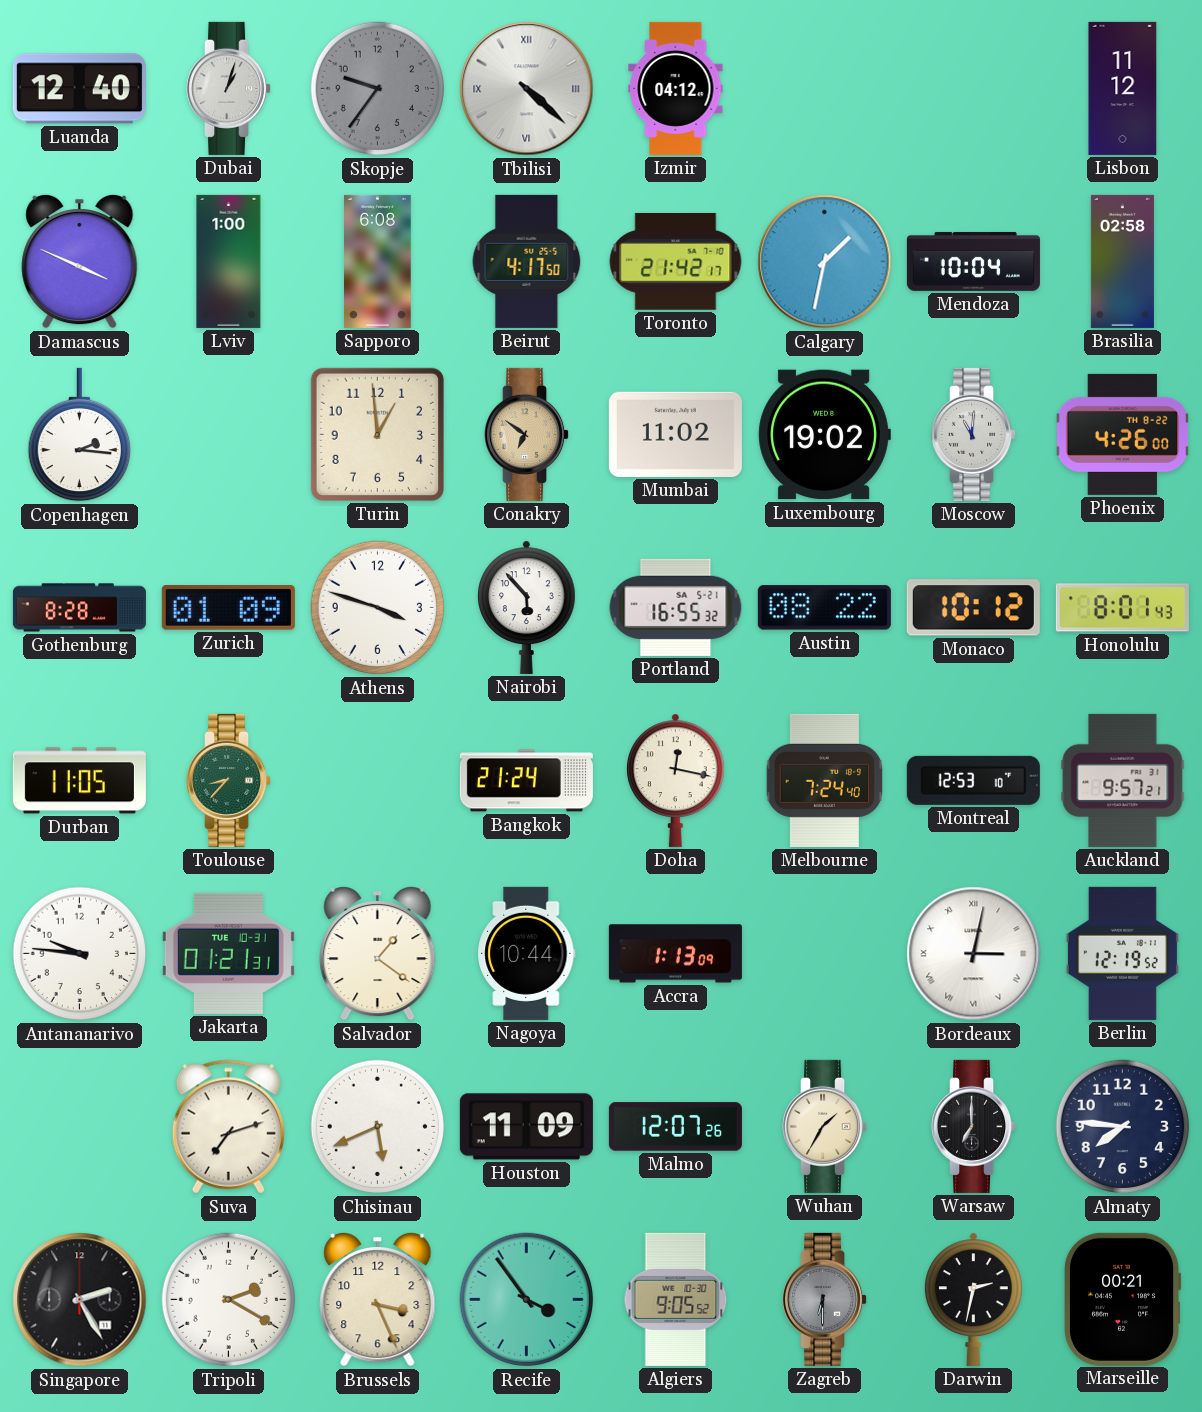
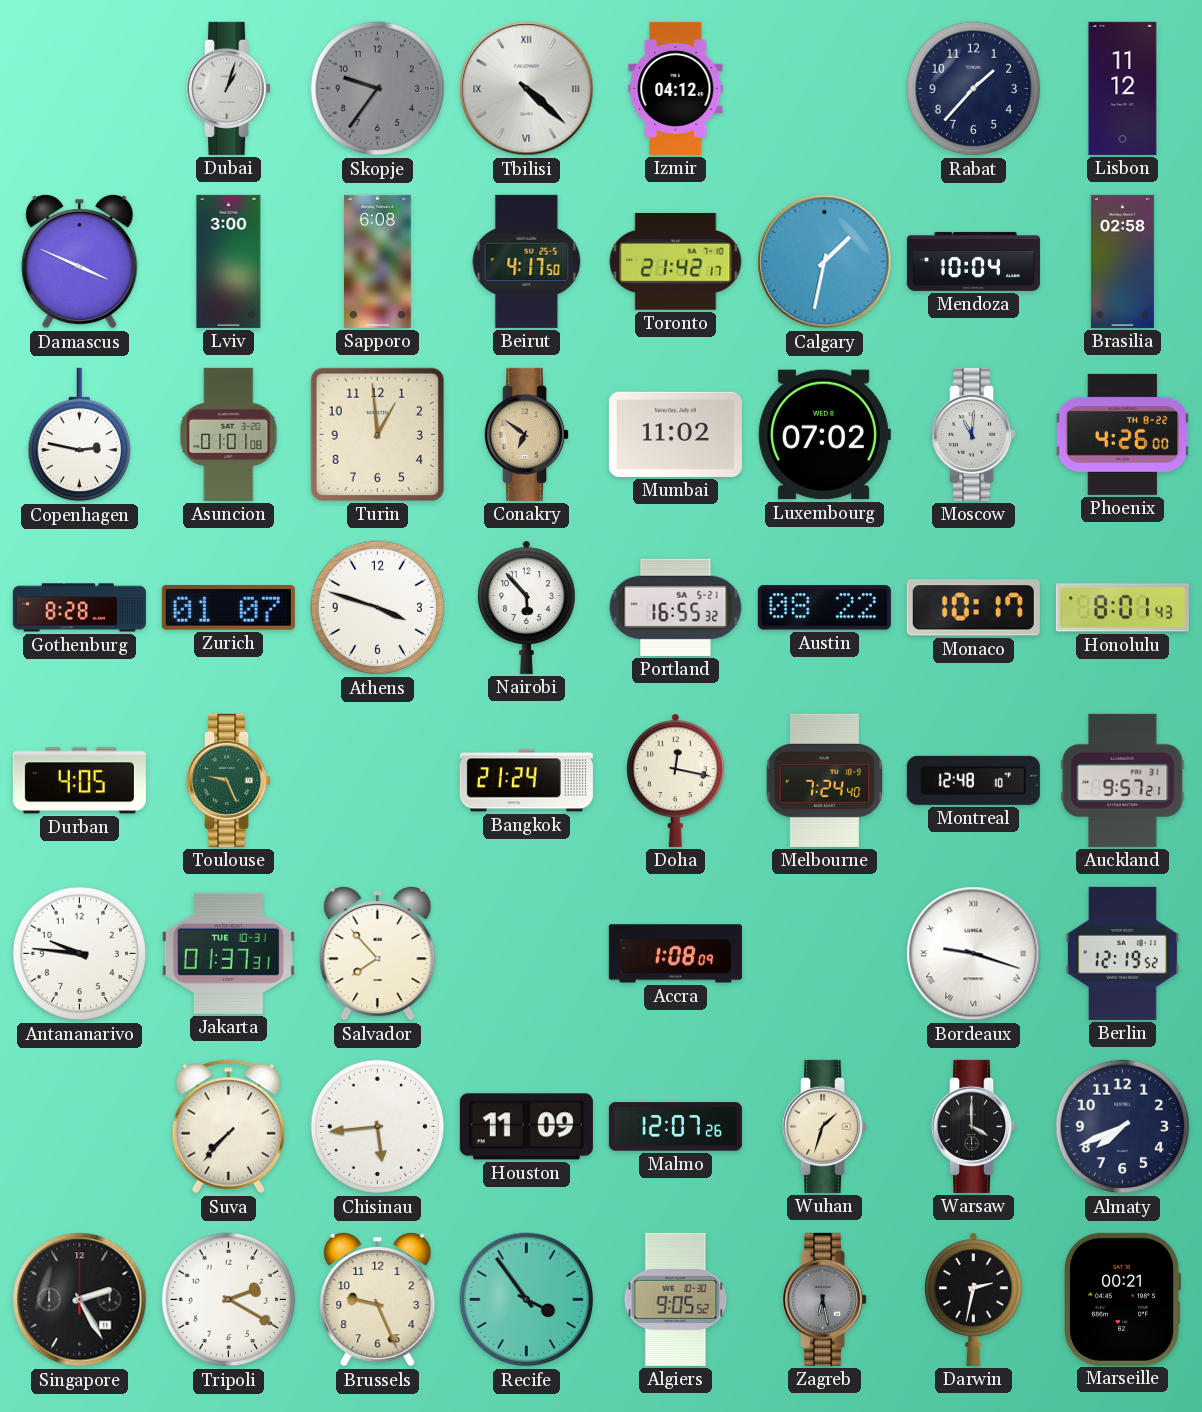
Luanda: 12:40 -> none
Rabat: none -> 1:37
Lviv: 1:00 -> 3:00
Copenhagen: 2:16 -> 2:47
Asuncion: none -> 01:01
Luxembourg: 19:02 -> 07:02
Zurich: 01:09 -> 01:07
Monaco: 10:12 -> 10:17
Durban: 11:05 -> 4:05
Toulouse: 8:37 -> 9:26
Montreal: 12:53 -> 12:48
Jakarta: 01:21 -> 01:37
Salvador: 1:21 -> 7:53
Nagoya: 10:44 -> none
Accra: 1:13 -> 1:08
Bordeaux: 3:02 -> 9:18
Suva: 7:12 -> 7:37
Chisinau: 5:41 -> 5:44
Wuhan: 1:35 -> 1:33
Warsaw: 7:00 -> 4:00
Almaty: 7:46 -> 7:41
Brussels: 3:26 -> 9:26
Zagreb: 6:30 -> 6:28
